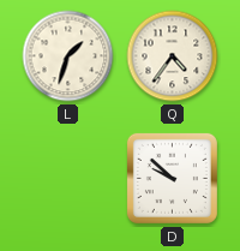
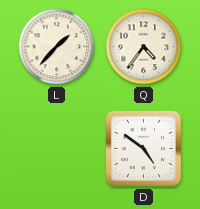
L: 1:33 -> 1:37
D: 9:52 -> 4:51
